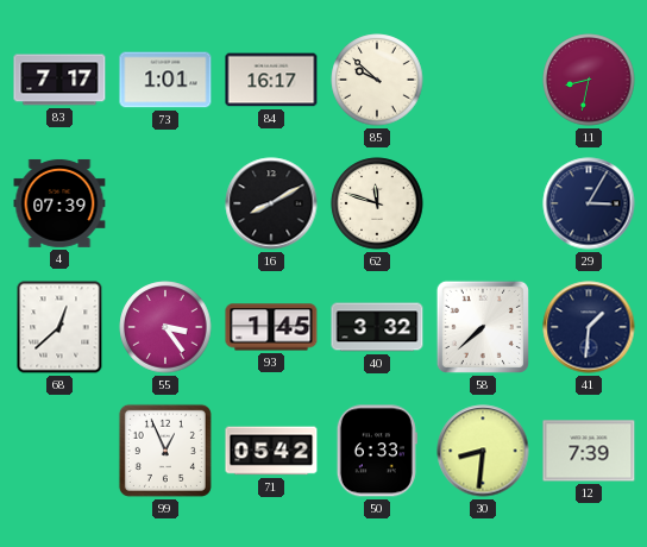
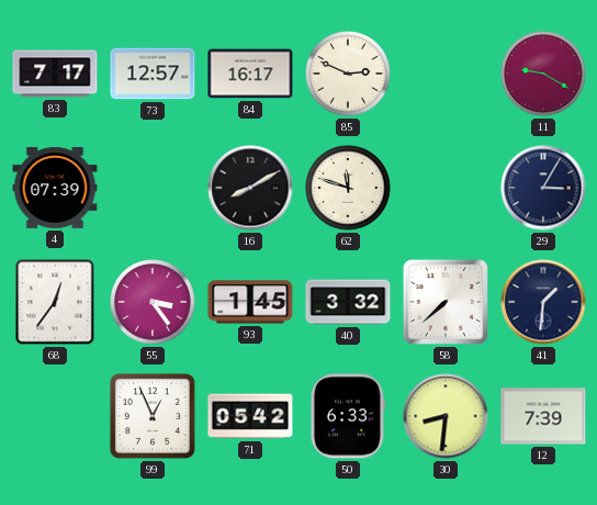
73: 1:01 -> 12:57
85: 9:52 -> 2:49
11: 8:32 -> 9:20
68: 12:38 -> 12:36
